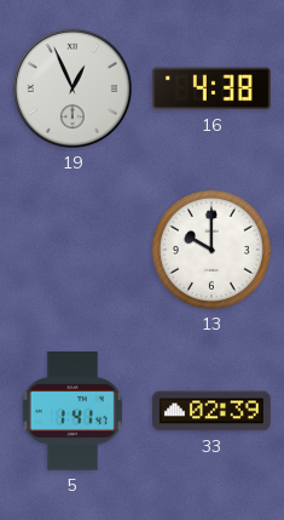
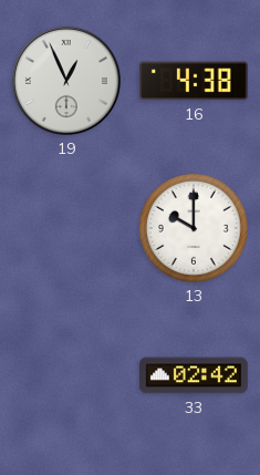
5: 1:41 -> none
33: 02:39 -> 02:42
